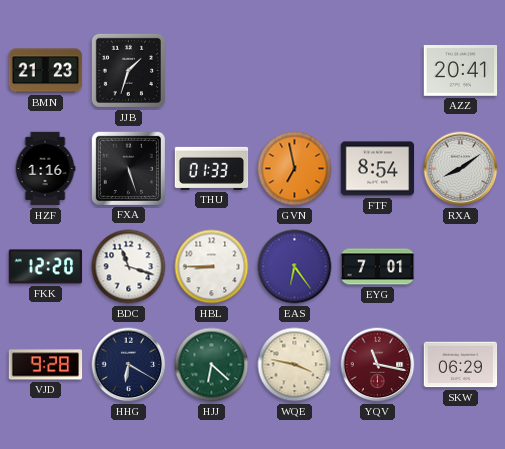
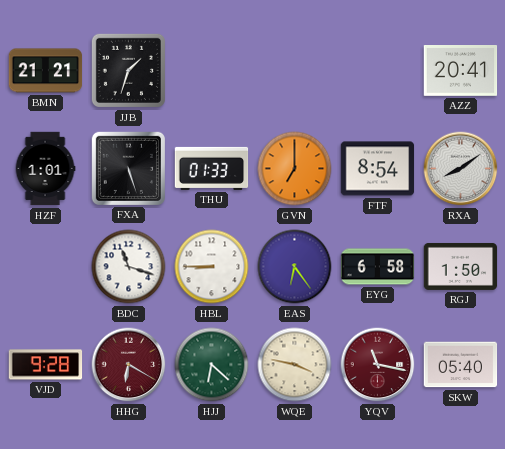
BMN: 21:23 -> 21:21
HZF: 1:16 -> 1:01
GVN: 6:58 -> 7:00
FKK: 12:20 -> none
EYG: 7:01 -> 6:58
RGJ: none -> 1:50
HHG dial: navy -> burgundy
SKW: 06:29 -> 05:40
